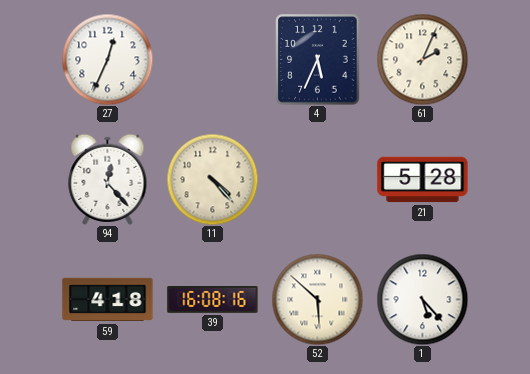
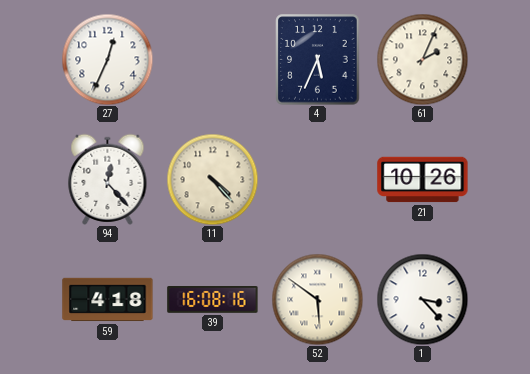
21: 5:28 -> 10:26
52: 5:52 -> 5:51
1: 5:23 -> 3:23
